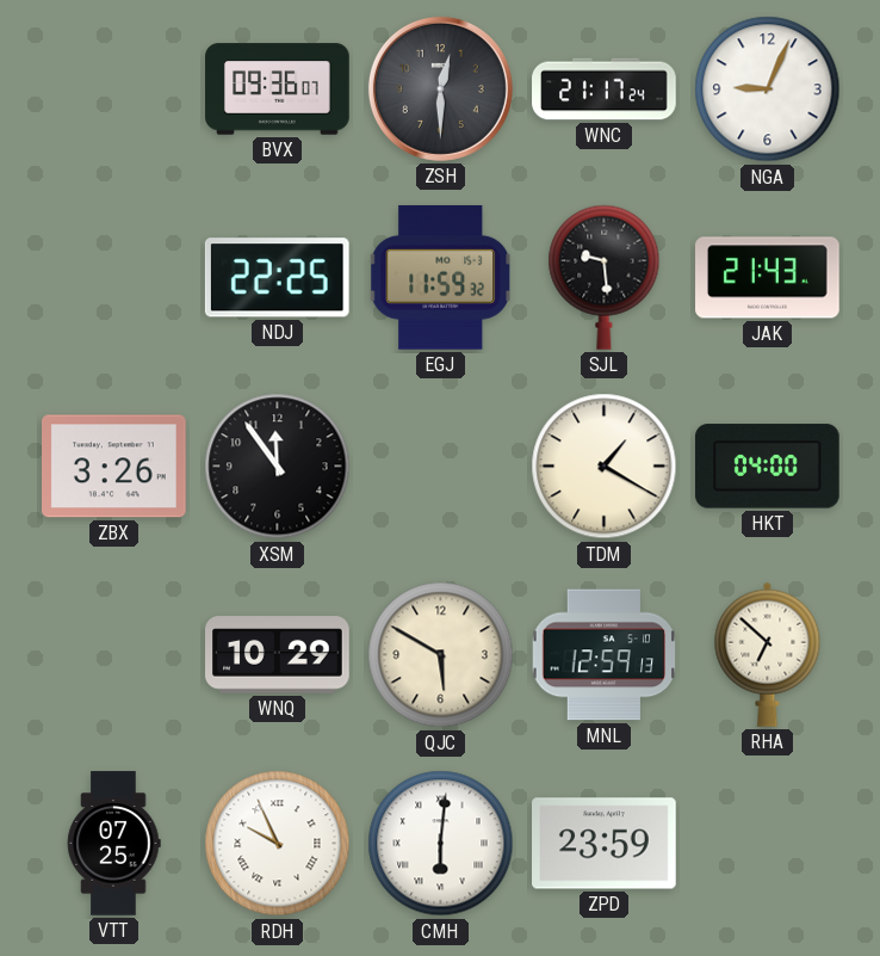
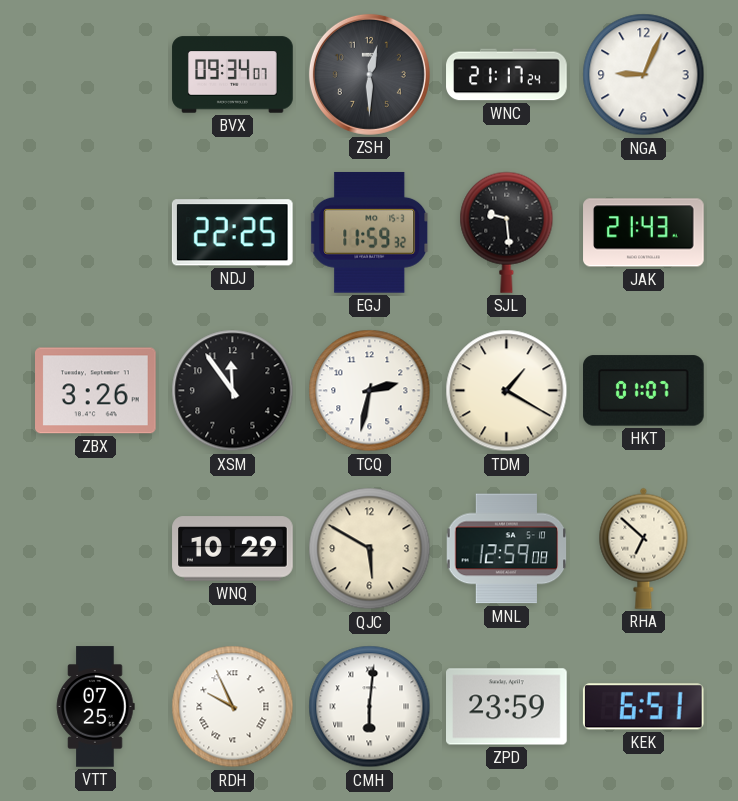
BVX: 09:36 -> 09:34
TCQ: none -> 2:32
HKT: 04:00 -> 01:07
MNL: 12:59:13 -> 12:59:08
KEK: none -> 6:51
